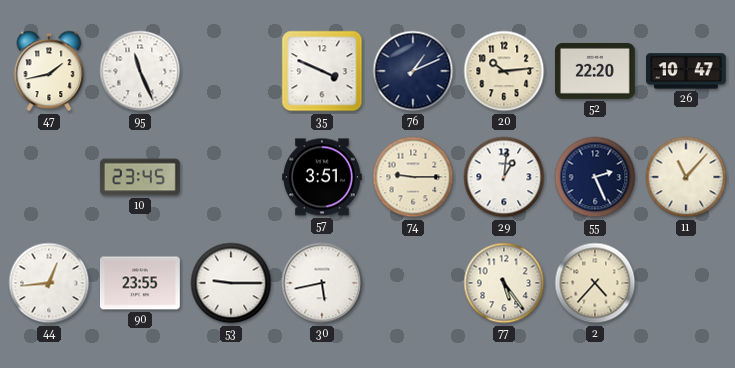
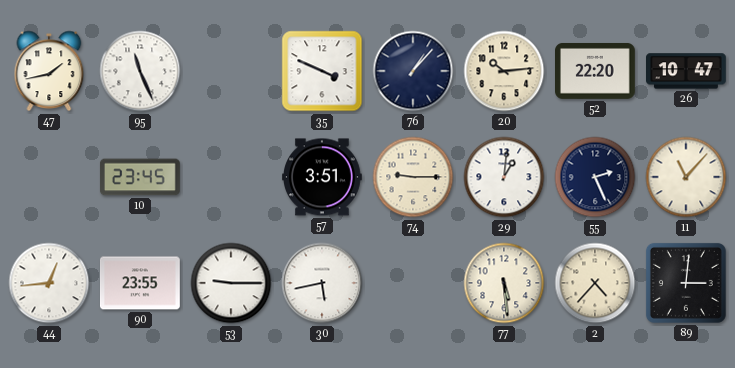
76: 1:11 -> 1:07
77: 5:24 -> 5:29
89: none -> 3:01
